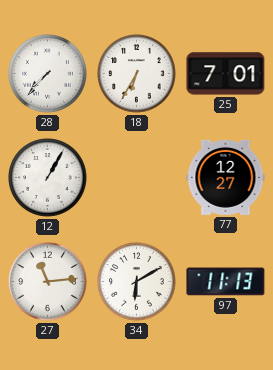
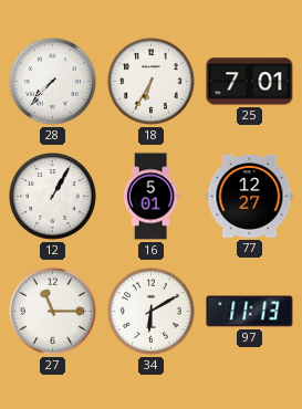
16: none -> 5:01
27: 11:14 -> 11:15
